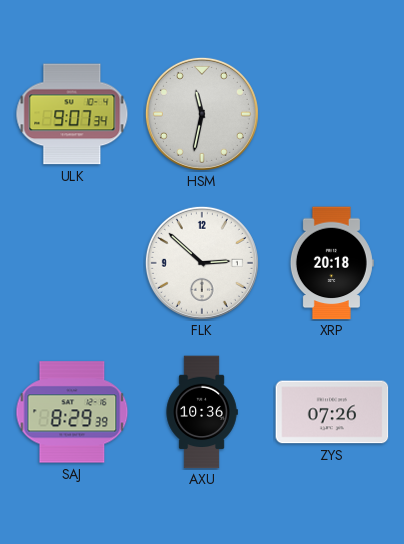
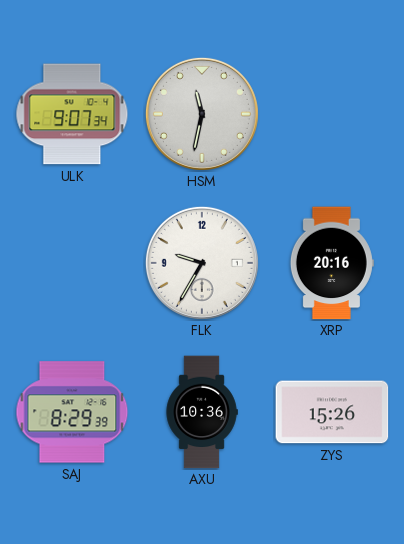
FLK: 2:52 -> 9:35
XRP: 20:18 -> 20:16
ZYS: 07:26 -> 15:26
